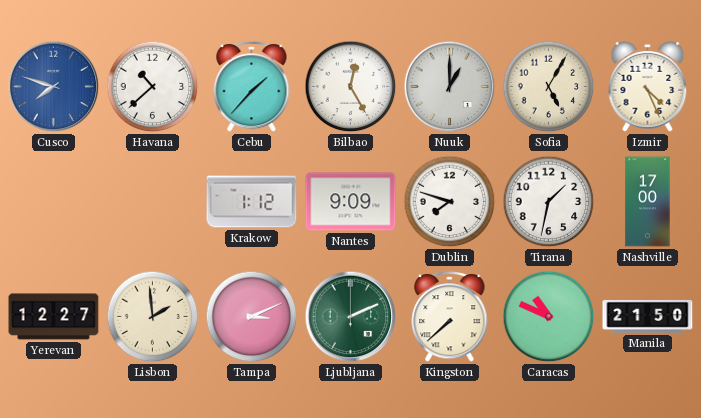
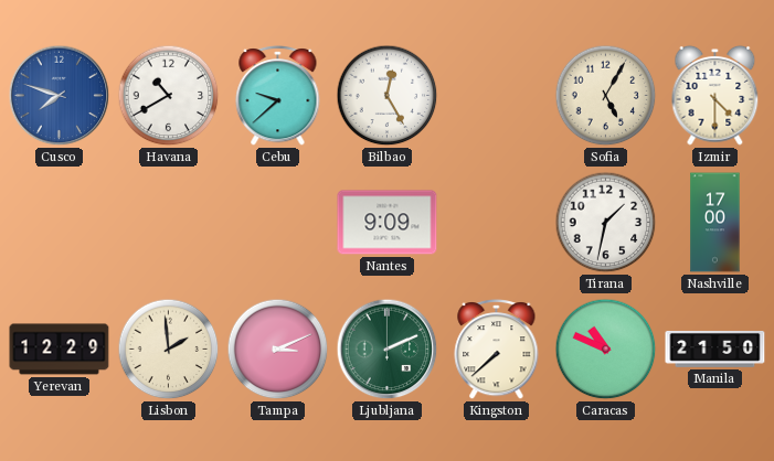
Havana: 10:38 -> 10:40
Cebu: 1:37 -> 9:38
Nuuk: 1:00 -> none
Izmir: 4:26 -> 4:30
Krakow: 1:12 -> none
Dublin: 7:48 -> none
Yerevan: 12:27 -> 12:29
